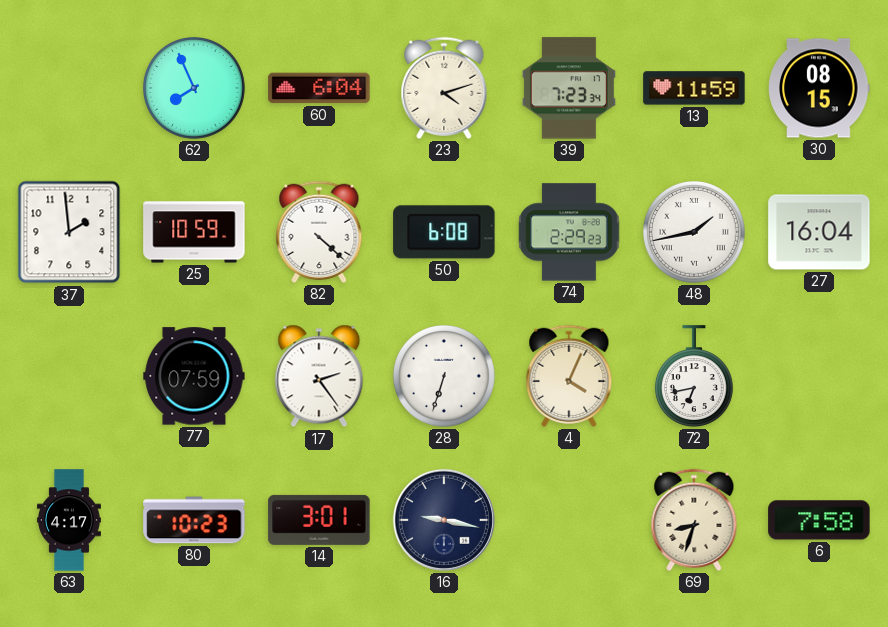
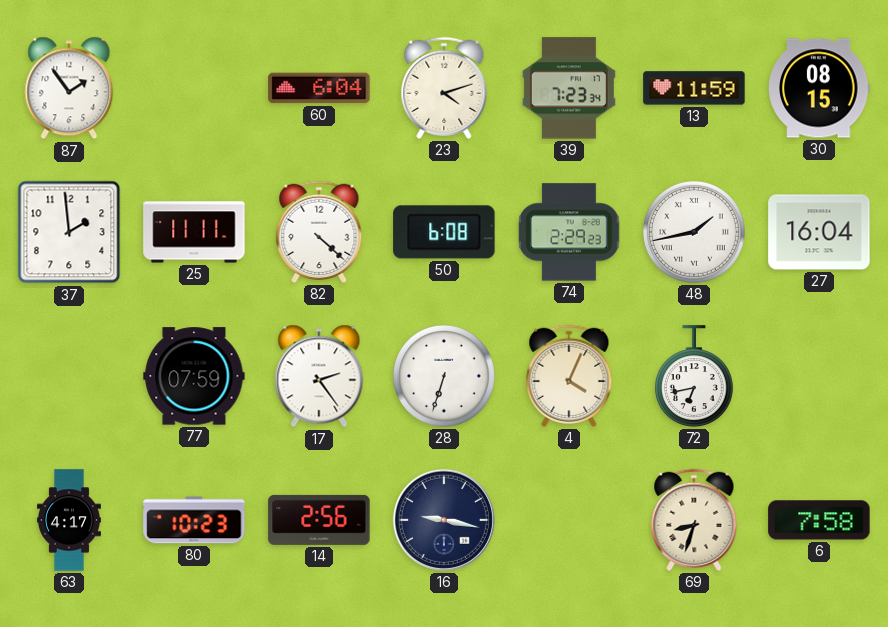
87: none -> 1:54
62: 7:56 -> none
25: 10:59 -> 11:11
14: 3:01 -> 2:56
